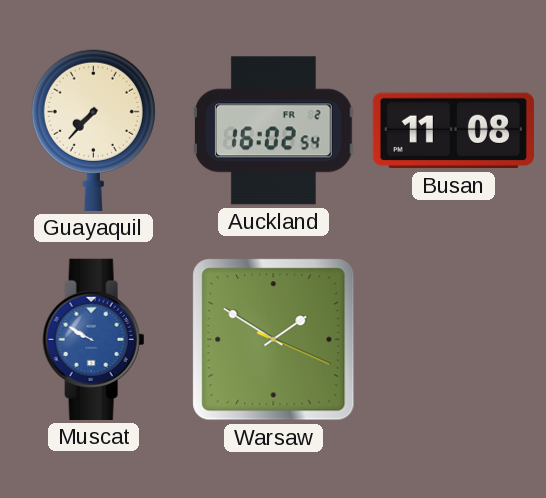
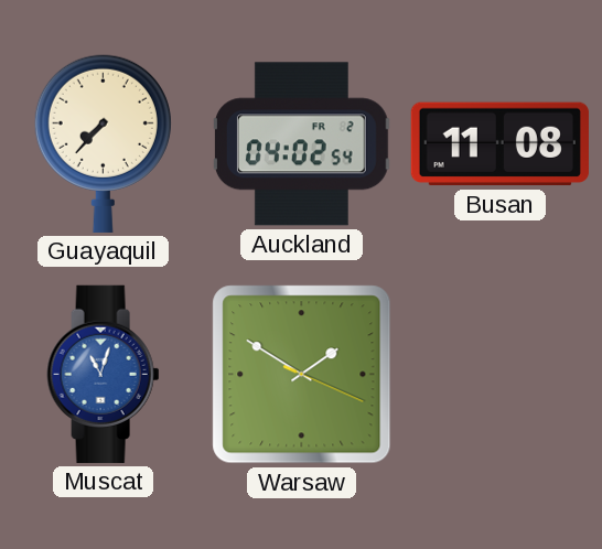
Auckland: 16:02 -> 04:02
Muscat: 9:50 -> 11:03
